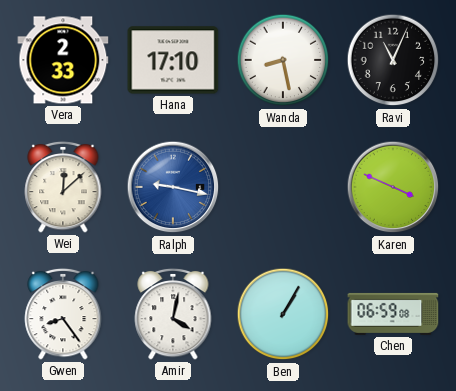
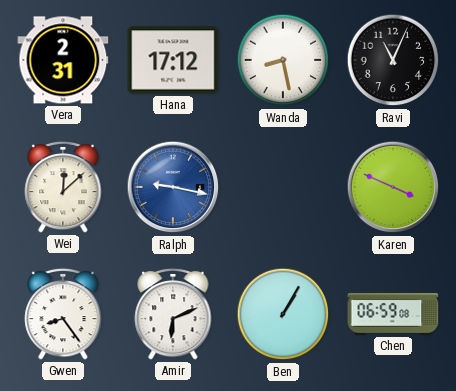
Vera: 2:33 -> 2:31
Hana: 17:10 -> 17:12
Amir: 4:02 -> 6:11
